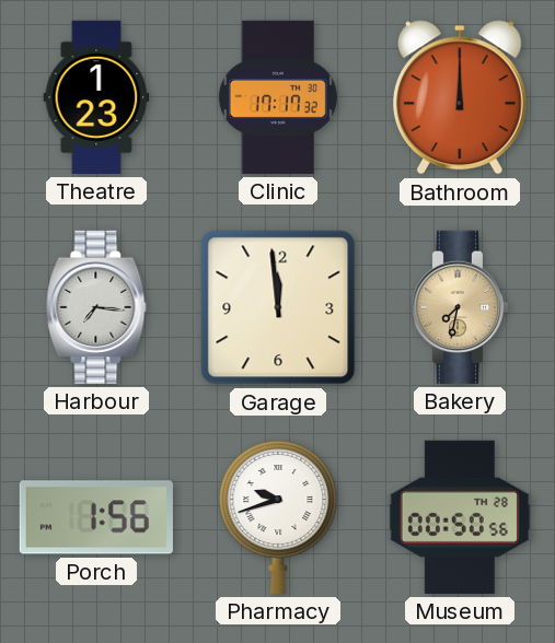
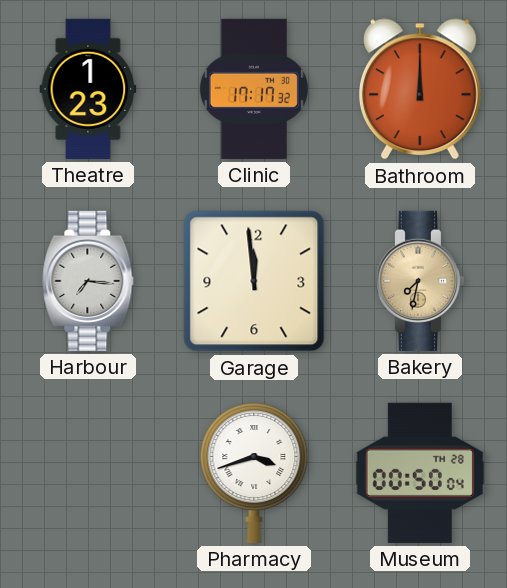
Porch: 1:56 -> none
Pharmacy: 9:42 -> 3:42
Museum: 00:50:56 -> 00:50:04
